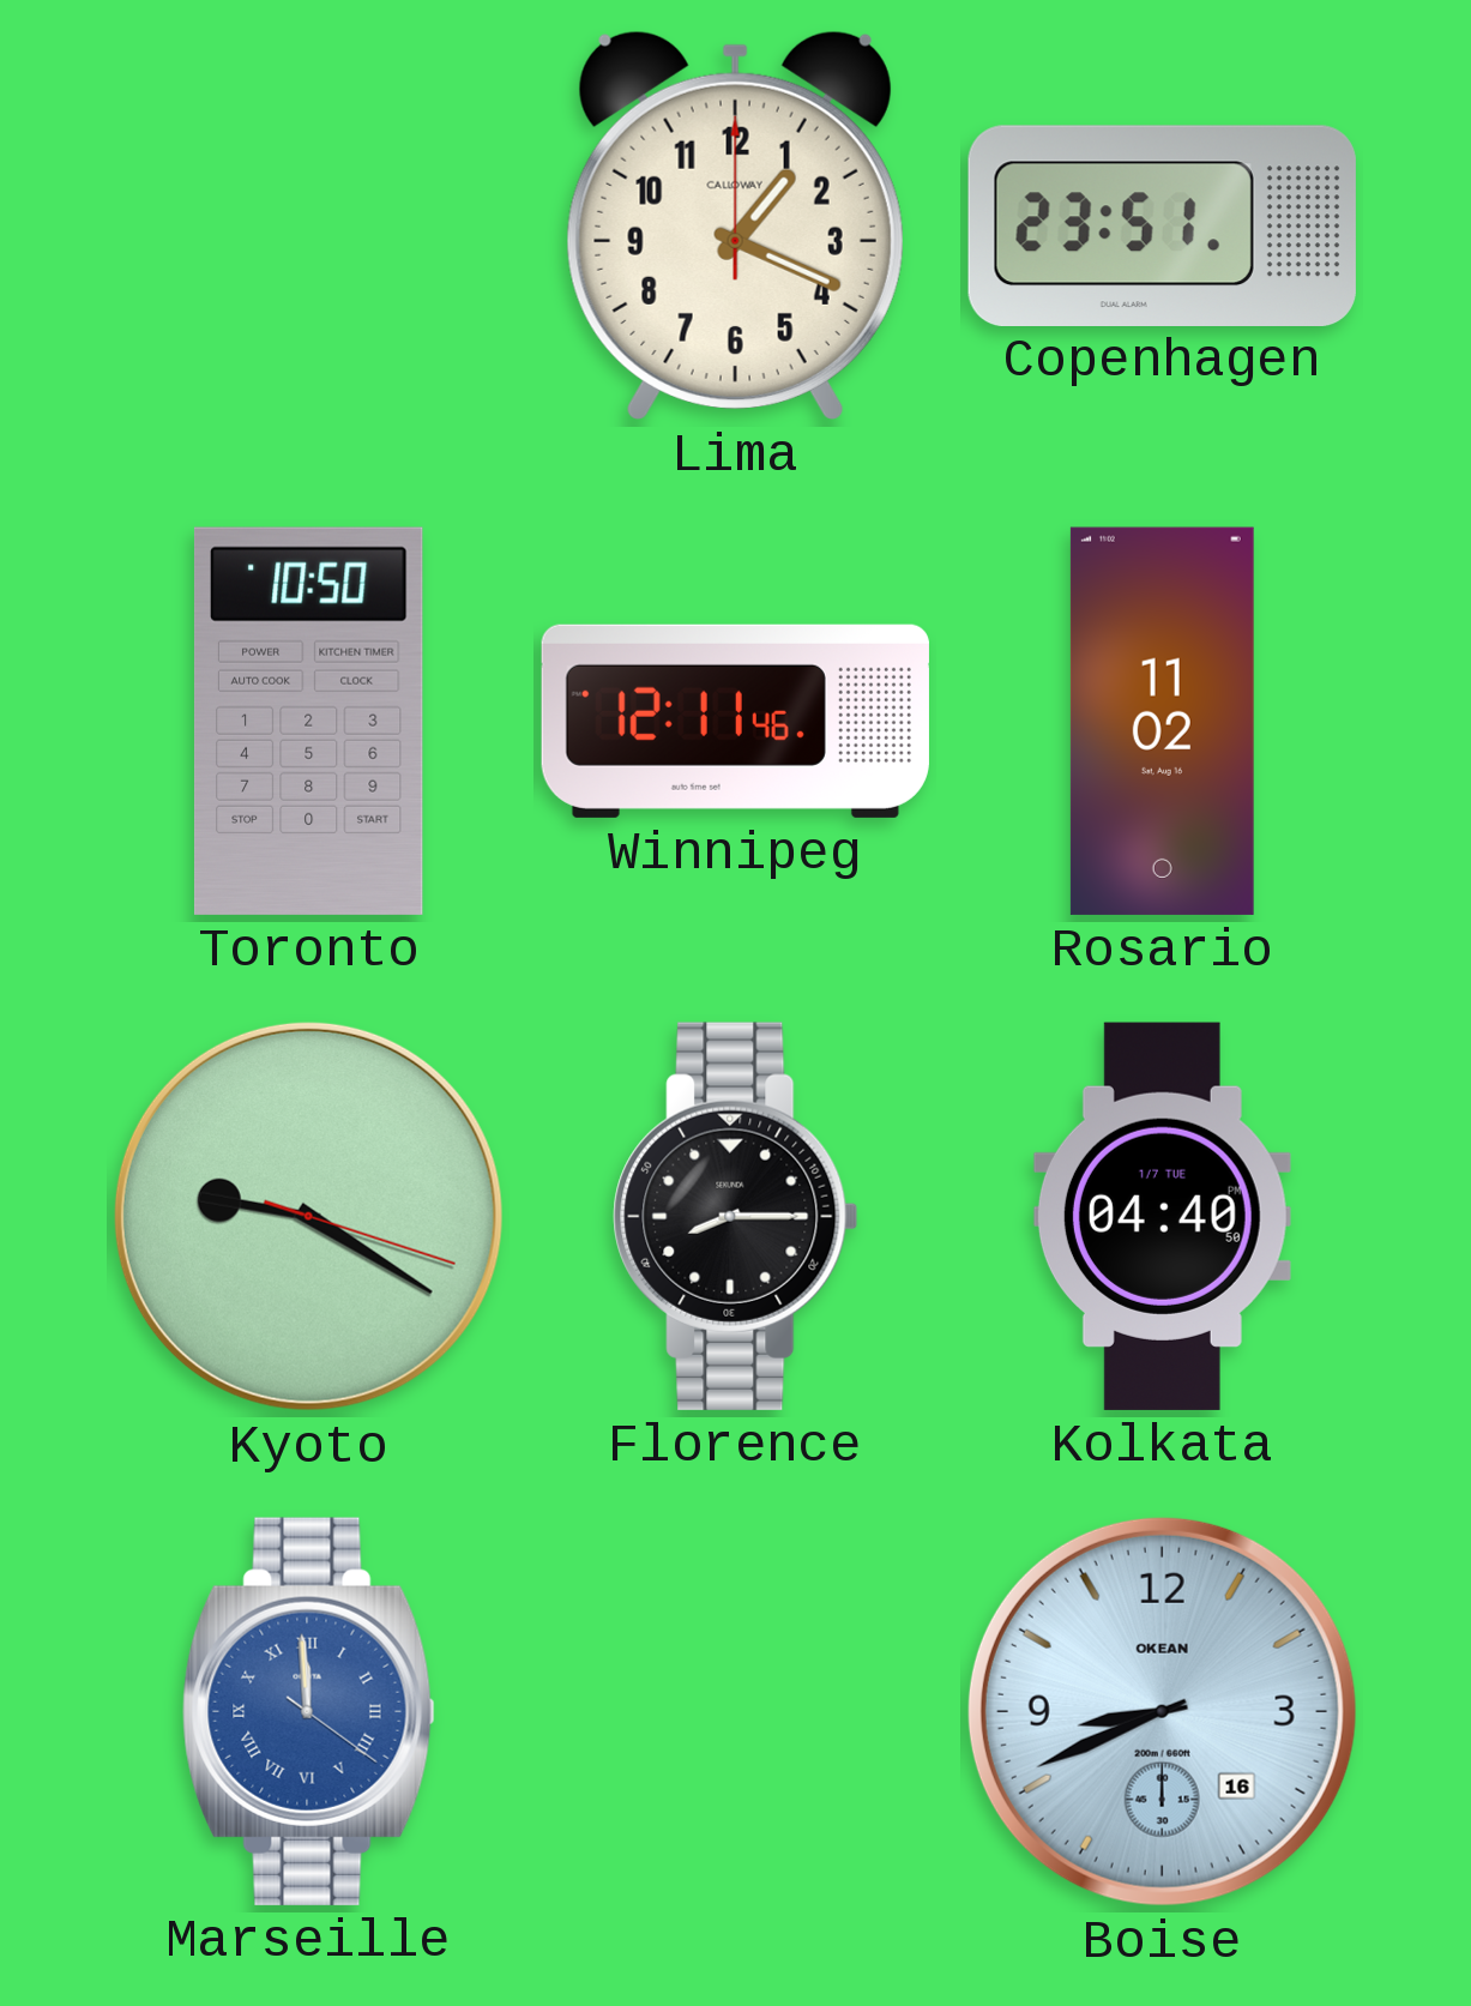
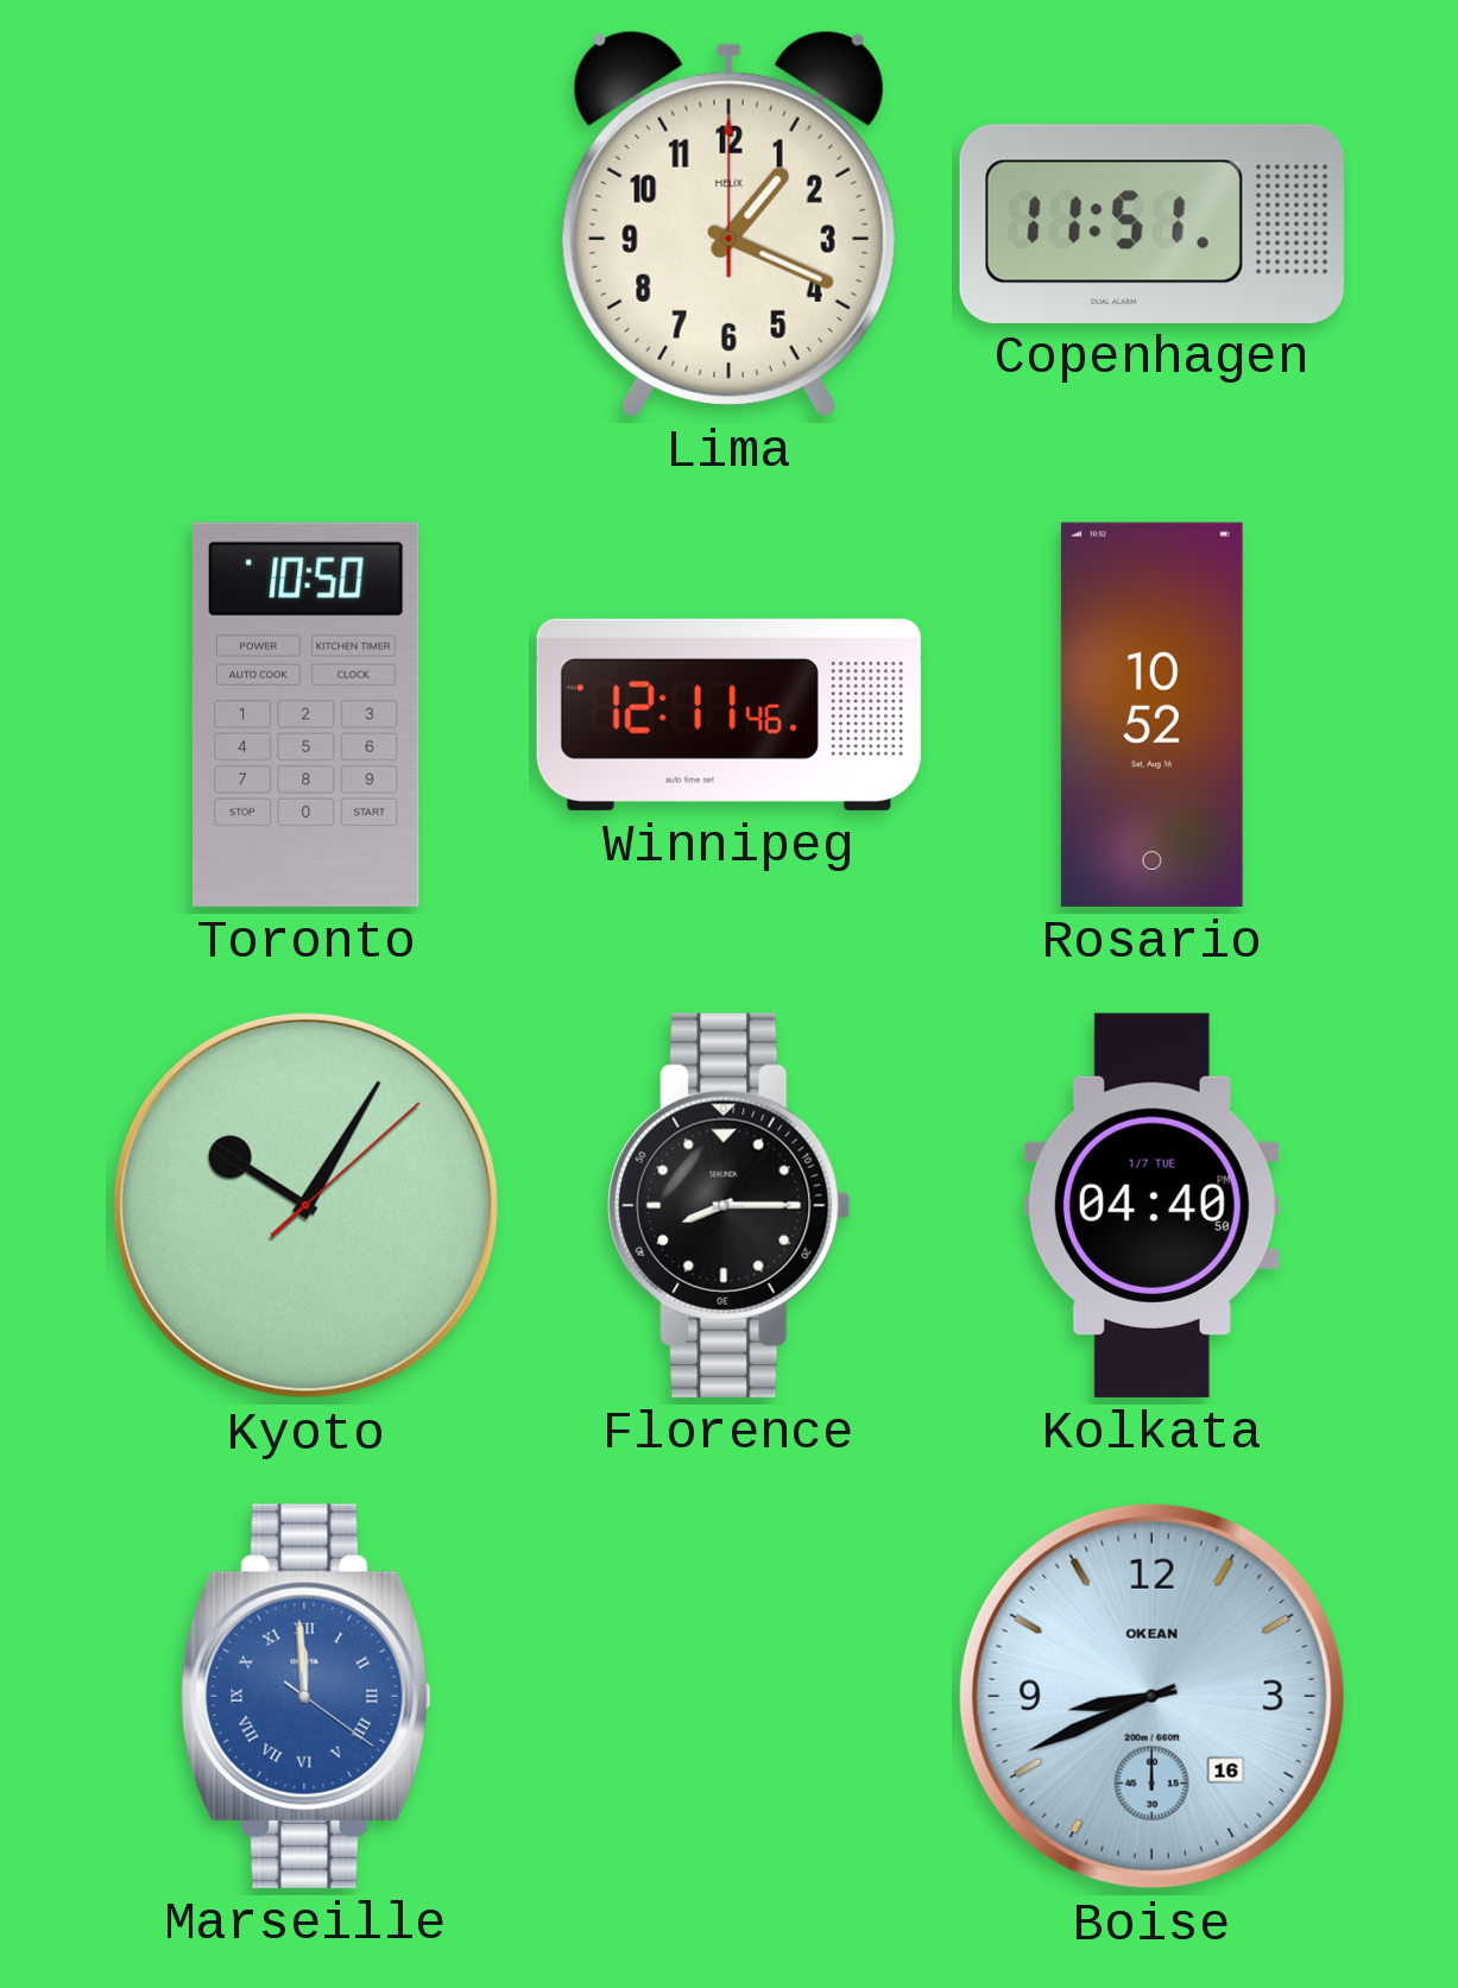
Lima brand: CALLOWAY -> HELIX
Copenhagen: 23:51 -> 11:51
Rosario: 11:02 -> 10:52
Kyoto: 9:20 -> 10:05
